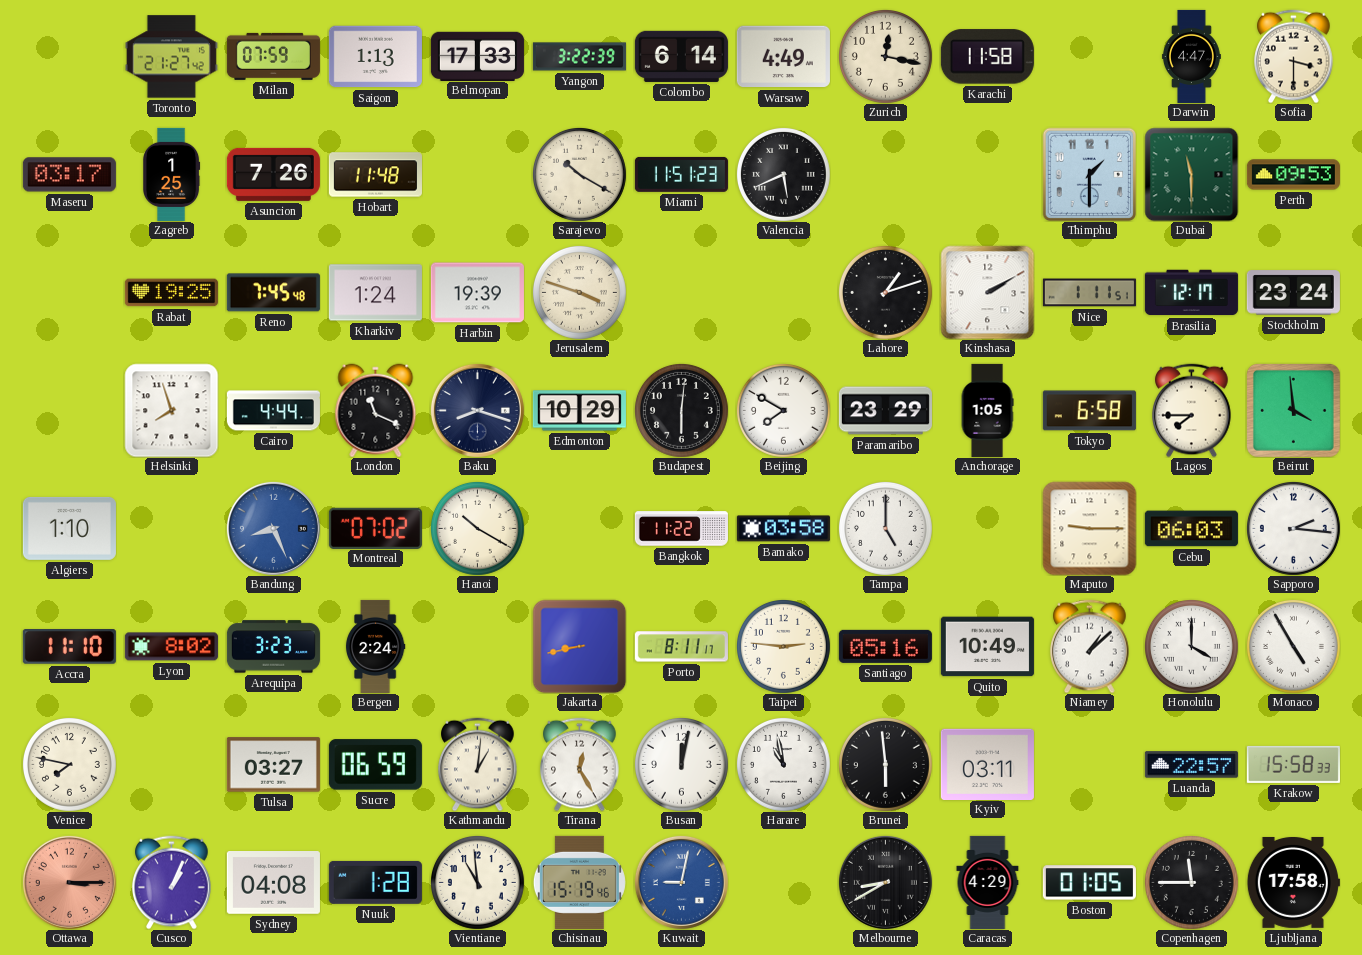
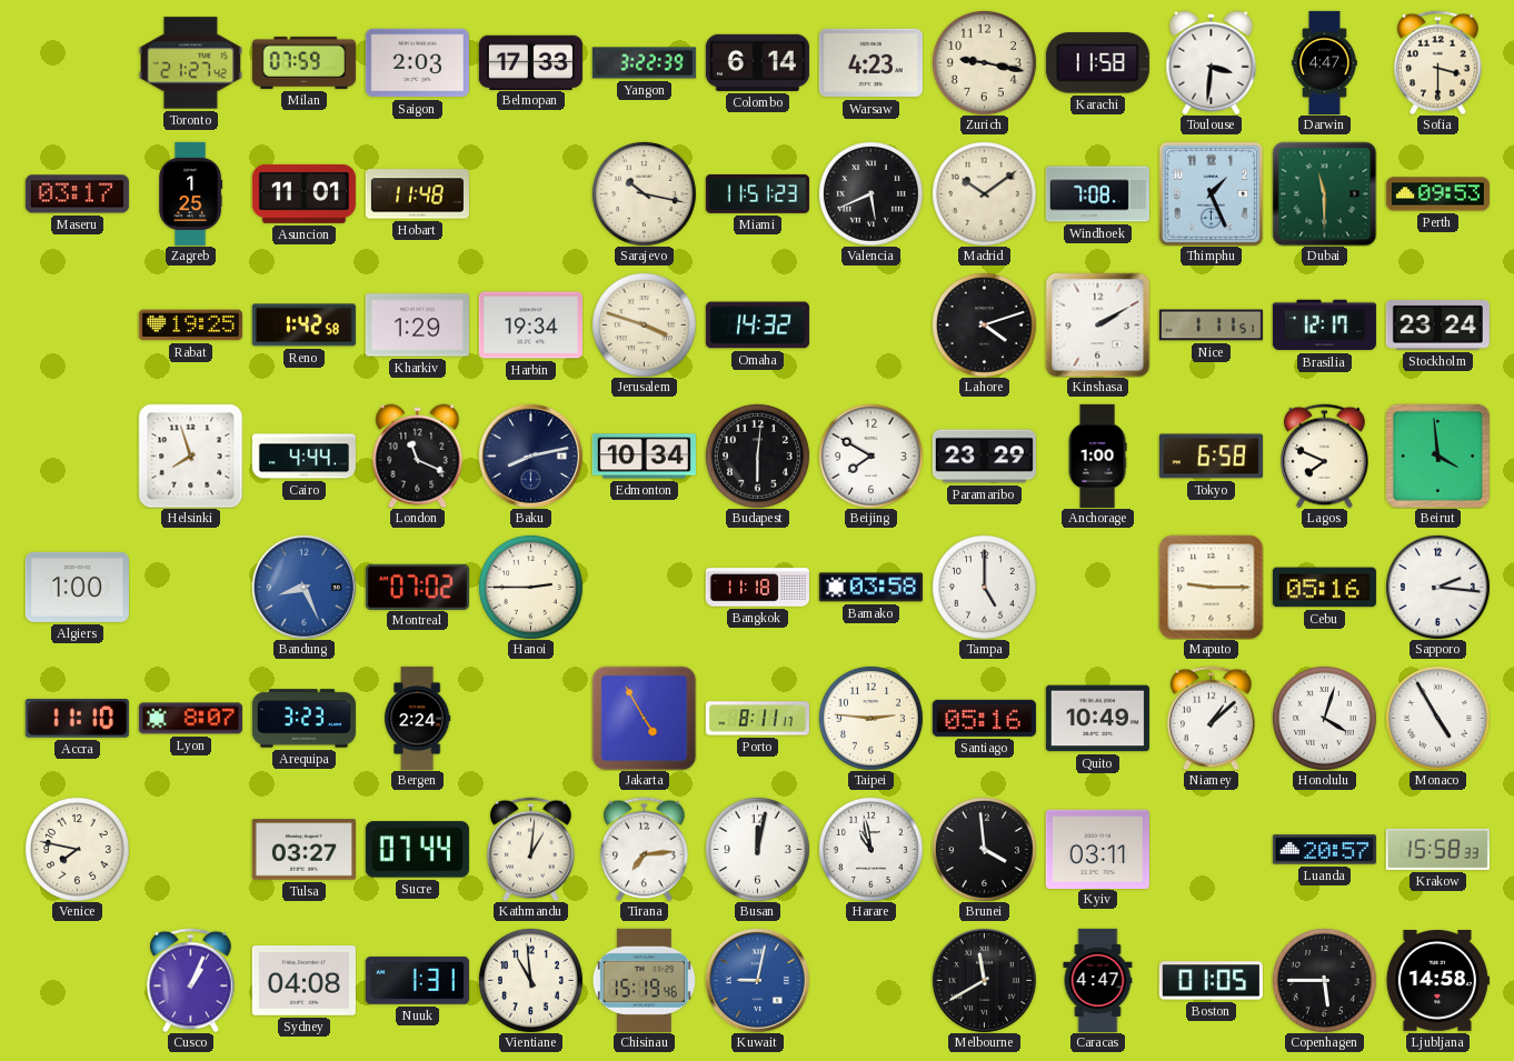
Saigon: 1:13 -> 2:03
Warsaw: 4:49 -> 4:23
Zurich: 12:17 -> 9:17
Toulouse: none -> 3:31
Asuncion: 7:26 -> 11:01
Sarajevo: 10:20 -> 10:17
Madrid: none -> 10:09
Windhoek: none -> 7:08
Thimphu: 1:30 -> 1:26
Reno: 7:45 -> 1:42
Kharkiv: 1:24 -> 1:29
Harbin: 19:39 -> 19:34
Omaha: none -> 14:32
Lahore: 1:12 -> 4:12
Baku: 8:18 -> 8:13
Edmonton: 10:29 -> 10:34
Anchorage: 1:05 -> 1:00
Lagos: 7:45 -> 7:49
Algiers: 1:10 -> 1:00
Hanoi: 10:20 -> 2:45
Bangkok: 11:22 -> 11:18
Cebu: 06:03 -> 05:16
Lyon: 8:02 -> 8:07
Jakarta: 8:43 -> 4:55
Honolulu: 4:00 -> 4:03
Sucre: 06:59 -> 07:44
Tirana: 12:25 -> 7:14
Brunei: 5:59 -> 3:59
Luanda: 22:57 -> 20:57
Ottawa: 3:15 -> none
Nuuk: 1:28 -> 1:31
Melbourne: 8:40 -> 11:40
Caracas: 4:29 -> 4:47
Copenhagen: 11:45 -> 5:45
Ljubljana: 17:58 -> 14:58
